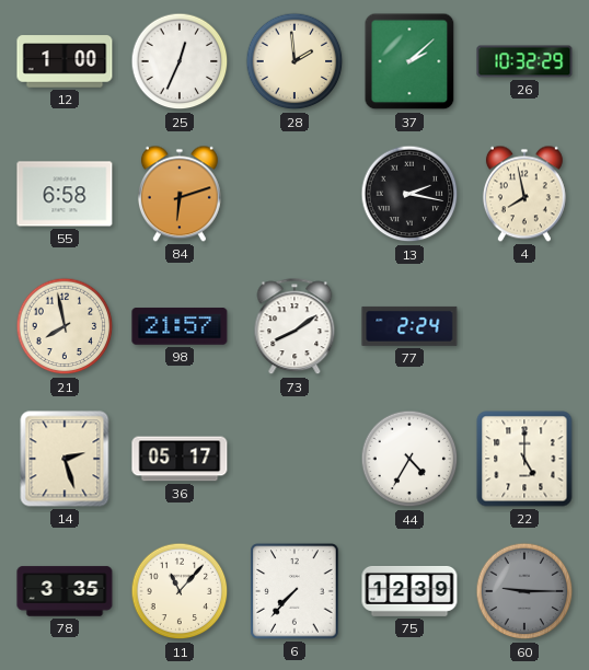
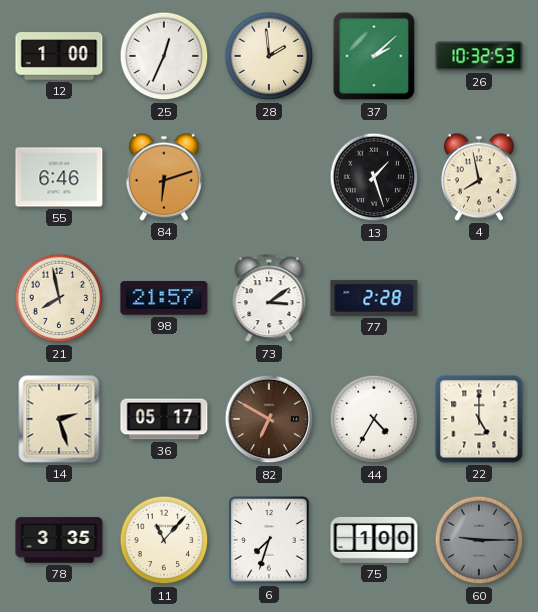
26: 10:32:29 -> 10:32:53
55: 6:58 -> 6:46
13: 2:17 -> 1:27
73: 8:09 -> 3:09
77: 2:24 -> 2:28
82: none -> 6:50
6: 7:37 -> 7:33
75: 12:39 -> 1:00
